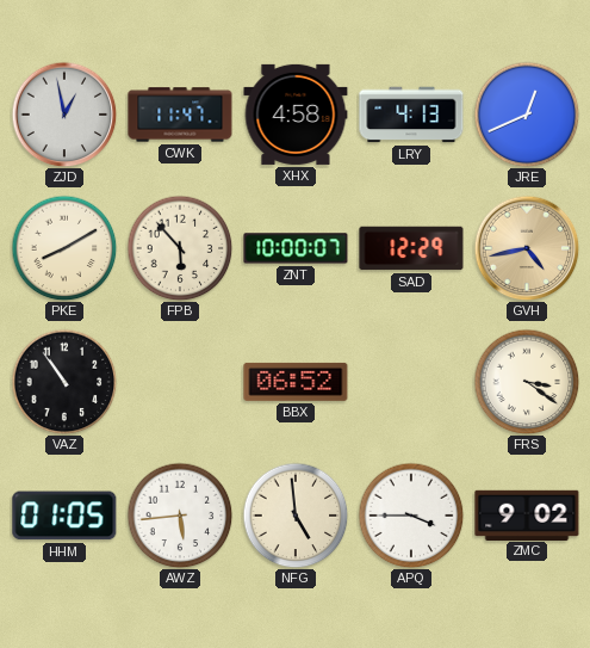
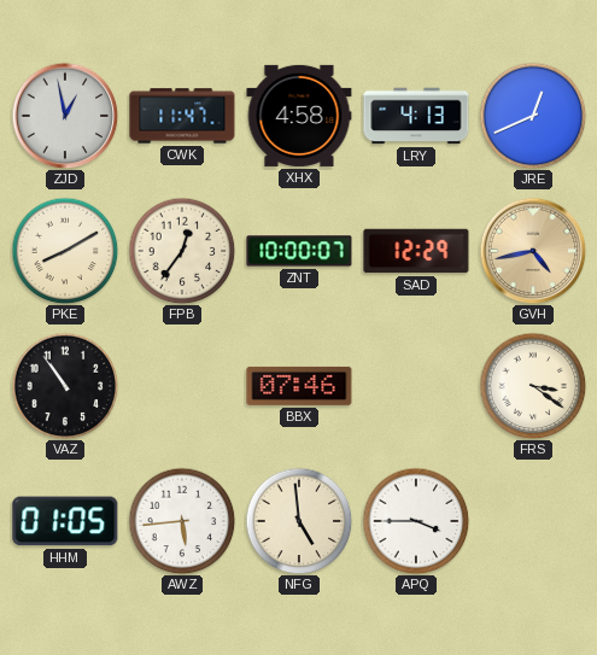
FPB: 5:53 -> 12:36
BBX: 06:52 -> 07:46
ZMC: 9:02 -> none
